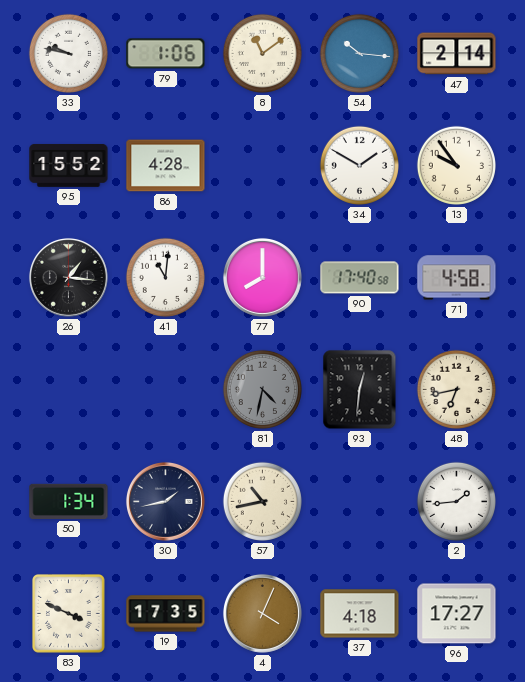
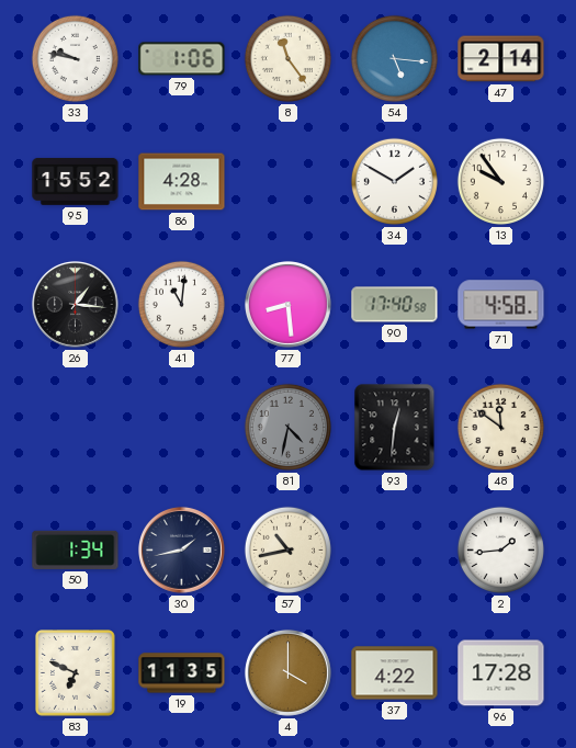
8: 11:09 -> 11:24
54: 10:16 -> 5:16
77: 8:00 -> 8:29
48: 6:43 -> 11:51
83: 3:49 -> 6:49
19: 17:35 -> 11:35
4: 4:04 -> 4:00
37: 4:18 -> 4:22
96: 17:27 -> 17:28
